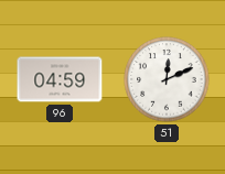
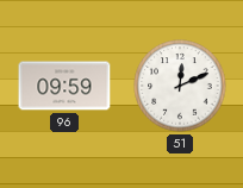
96: 04:59 -> 09:59
